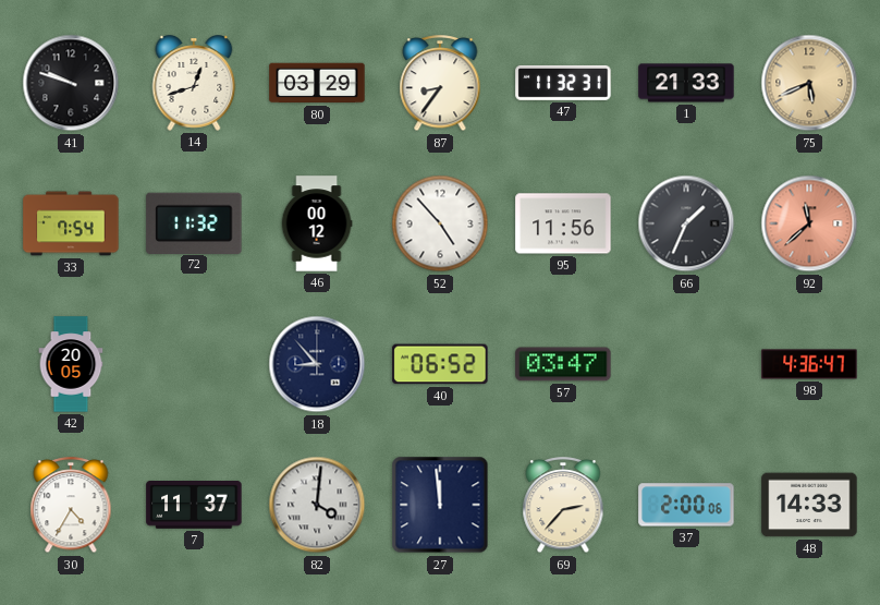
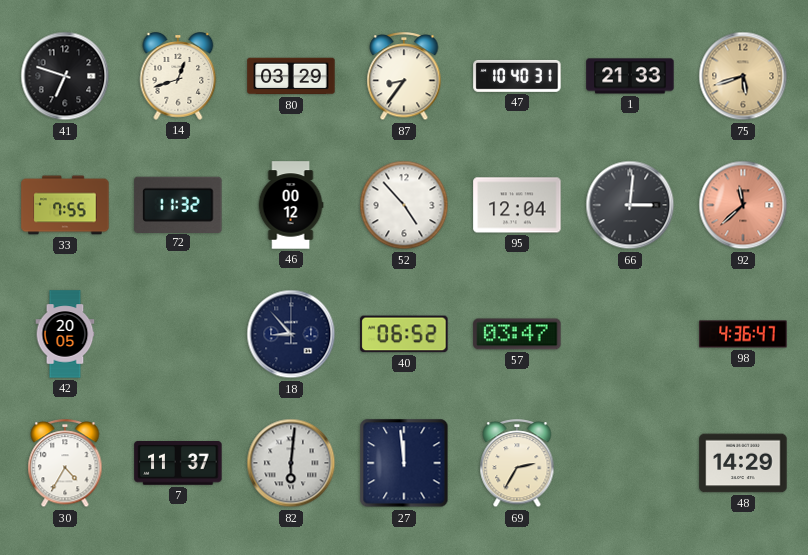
41: 9:48 -> 6:48
47: 11:32 -> 10:40
75: 5:41 -> 5:42
33: 7:54 -> 7:55
95: 11:56 -> 12:04
66: 1:34 -> 3:01
82: 4:01 -> 6:01
69: 2:37 -> 2:35
37: 2:00 -> none
48: 14:33 -> 14:29
